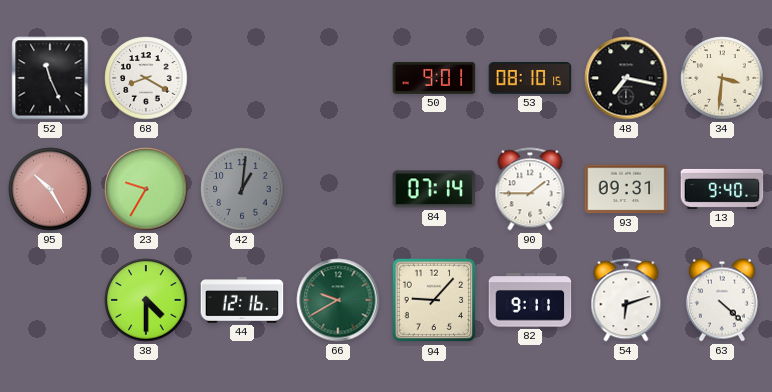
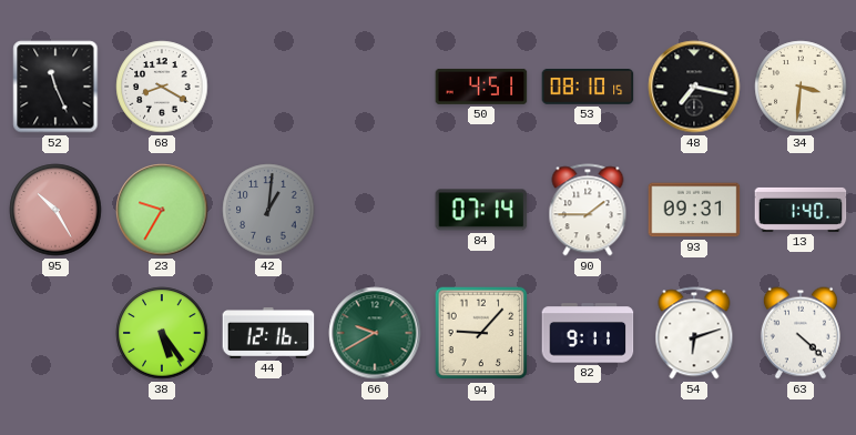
50: 9:01 -> 4:51
13: 9:40 -> 1:40
38: 4:30 -> 5:24
